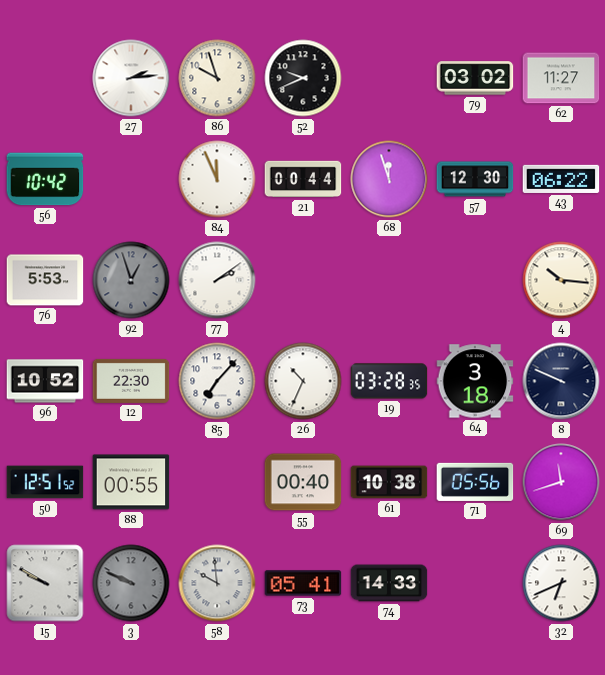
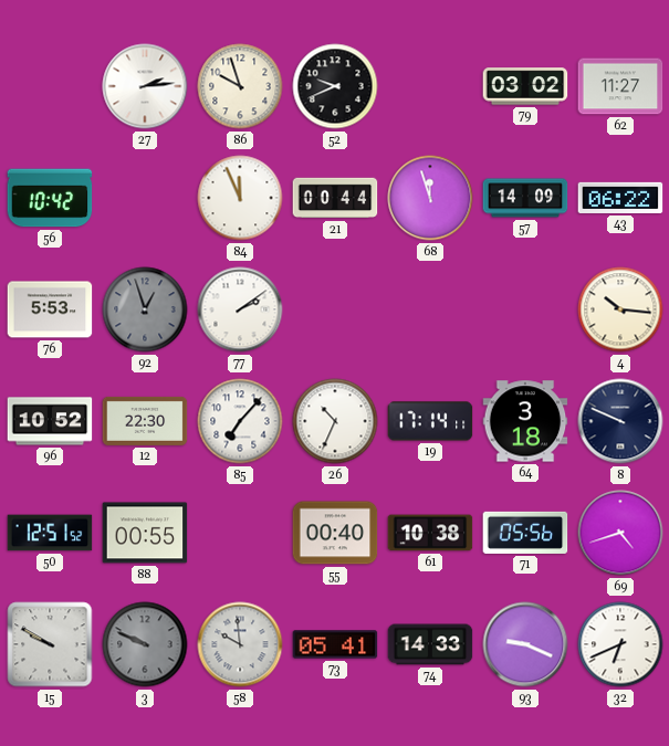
57: 12:30 -> 14:09
19: 03:28 -> 17:14
69: 11:42 -> 4:42
93: none -> 9:19
